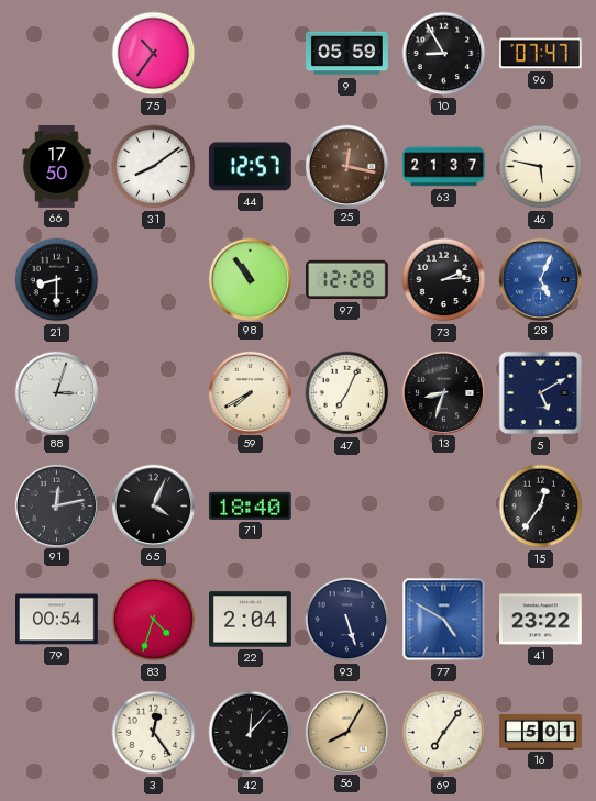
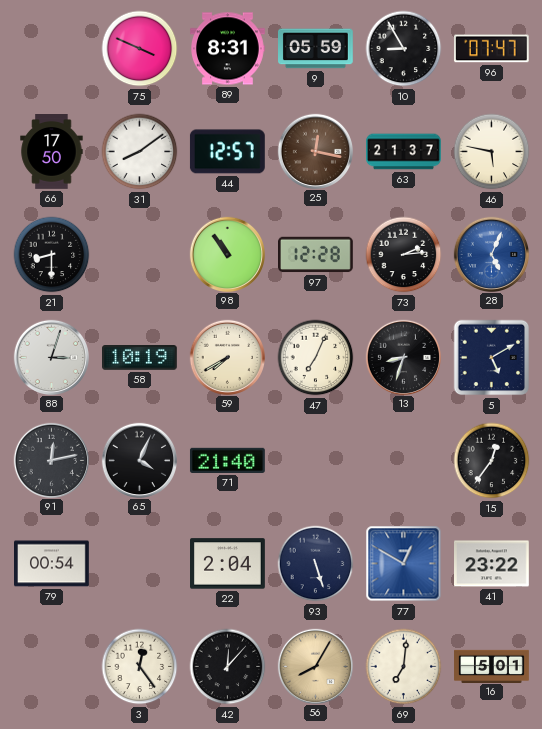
75: 10:36 -> 3:49
89: none -> 8:31
58: none -> 10:19
71: 18:40 -> 21:40
83: 4:33 -> none
77: 4:50 -> 12:50
69: 7:06 -> 7:01
